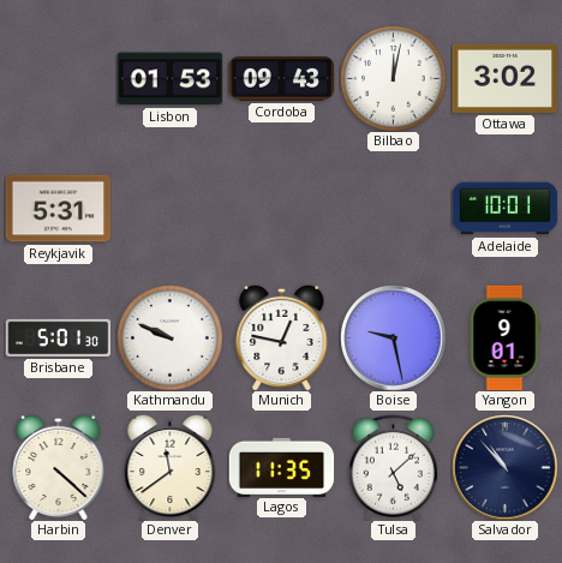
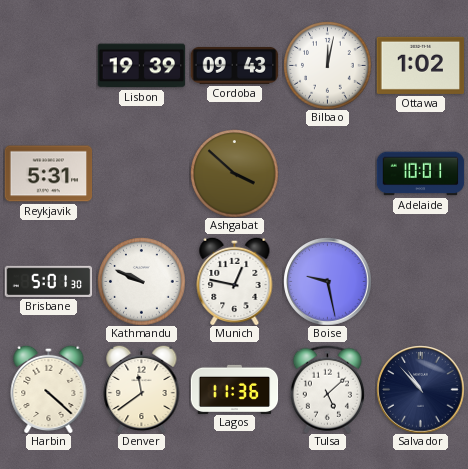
Lisbon: 01:53 -> 19:39
Ottawa: 3:02 -> 1:02
Ashgabat: none -> 3:52
Yangon: 9:01 -> none
Lagos: 11:35 -> 11:36
